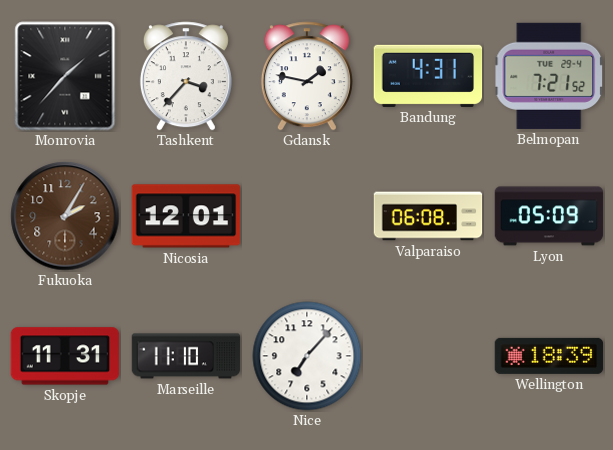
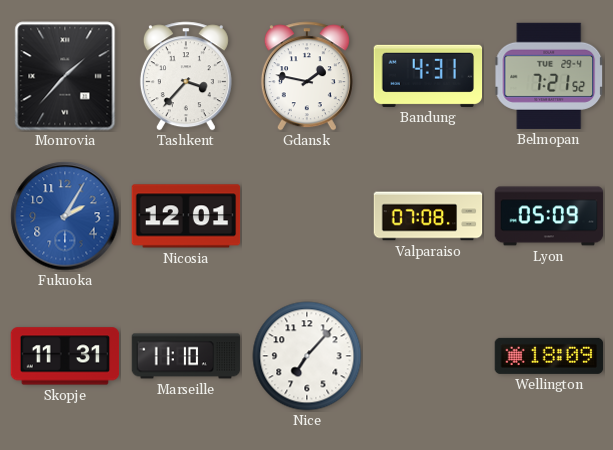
Fukuoka dial: brown -> blue
Valparaiso: 06:08 -> 07:08
Wellington: 18:39 -> 18:09
